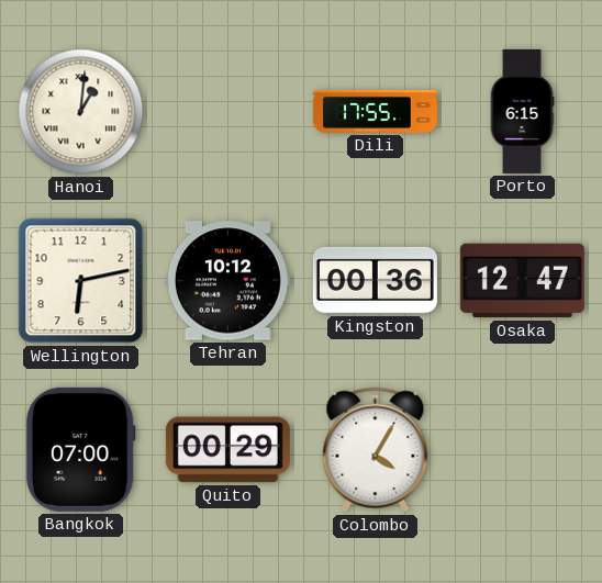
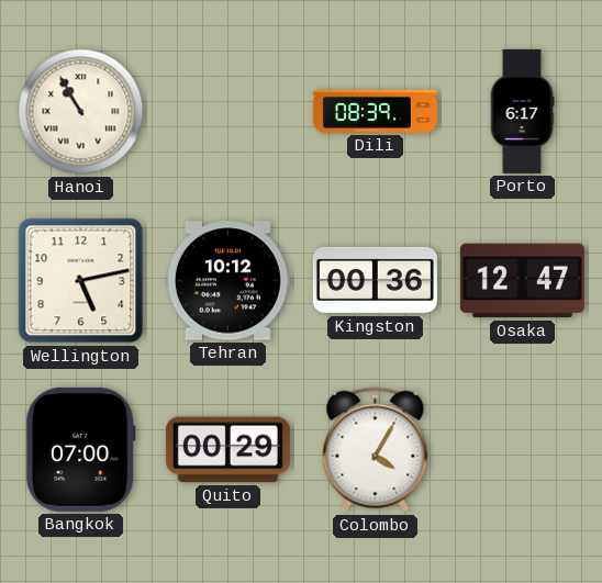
Hanoi: 1:01 -> 10:55
Dili: 17:55 -> 08:39
Porto: 6:15 -> 6:17
Wellington: 6:13 -> 5:13
